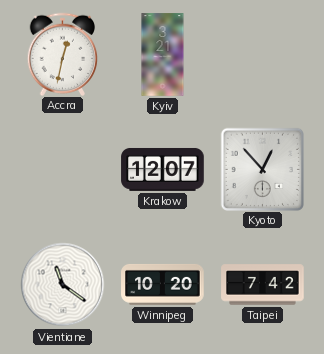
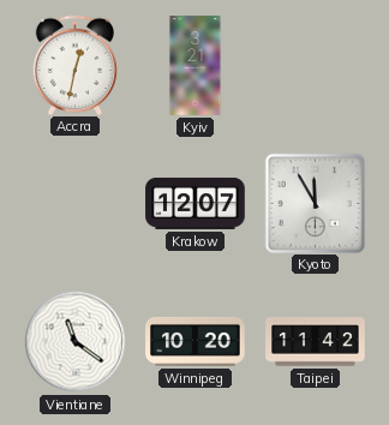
Kyoto: 12:53 -> 11:55
Taipei: 7:42 -> 11:42
